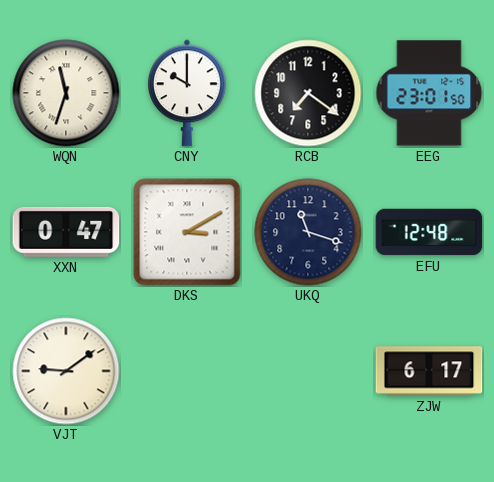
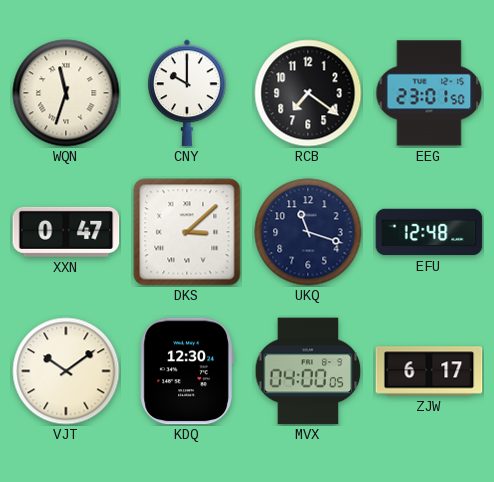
DKS: 3:10 -> 3:08
VJT: 9:09 -> 10:09
KDQ: none -> 12:30
MVX: none -> 04:00
